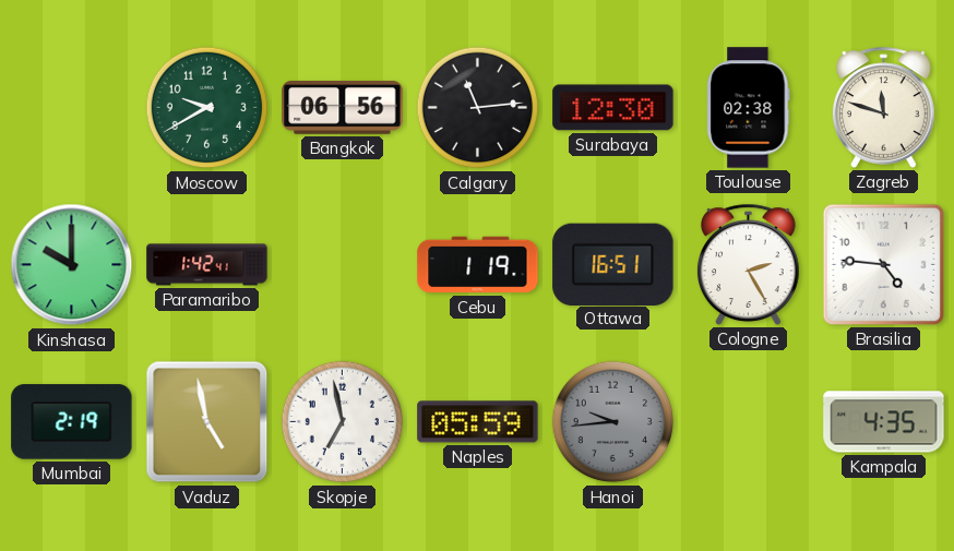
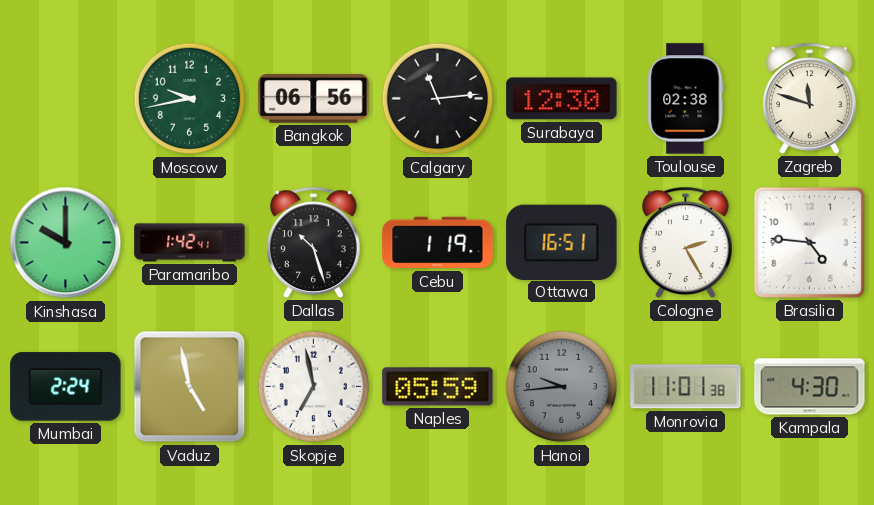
Moscow: 9:40 -> 9:43
Dallas: none -> 10:27
Mumbai: 2:19 -> 2:24
Monrovia: none -> 11:01
Kampala: 4:35 -> 4:30
